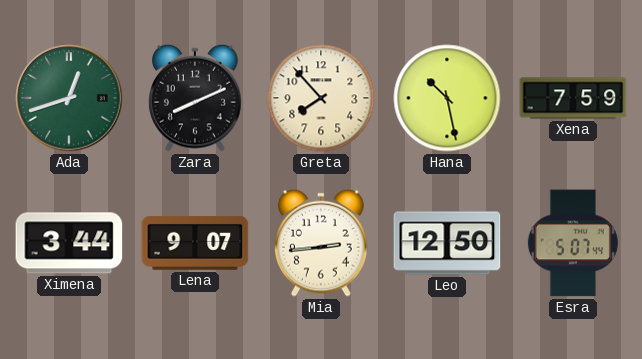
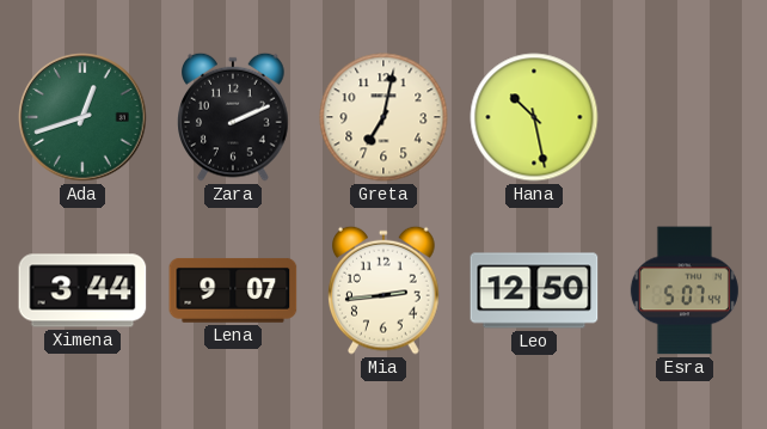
Zara: 8:11 -> 2:11
Greta: 7:53 -> 7:02
Xena: 7:59 -> none
